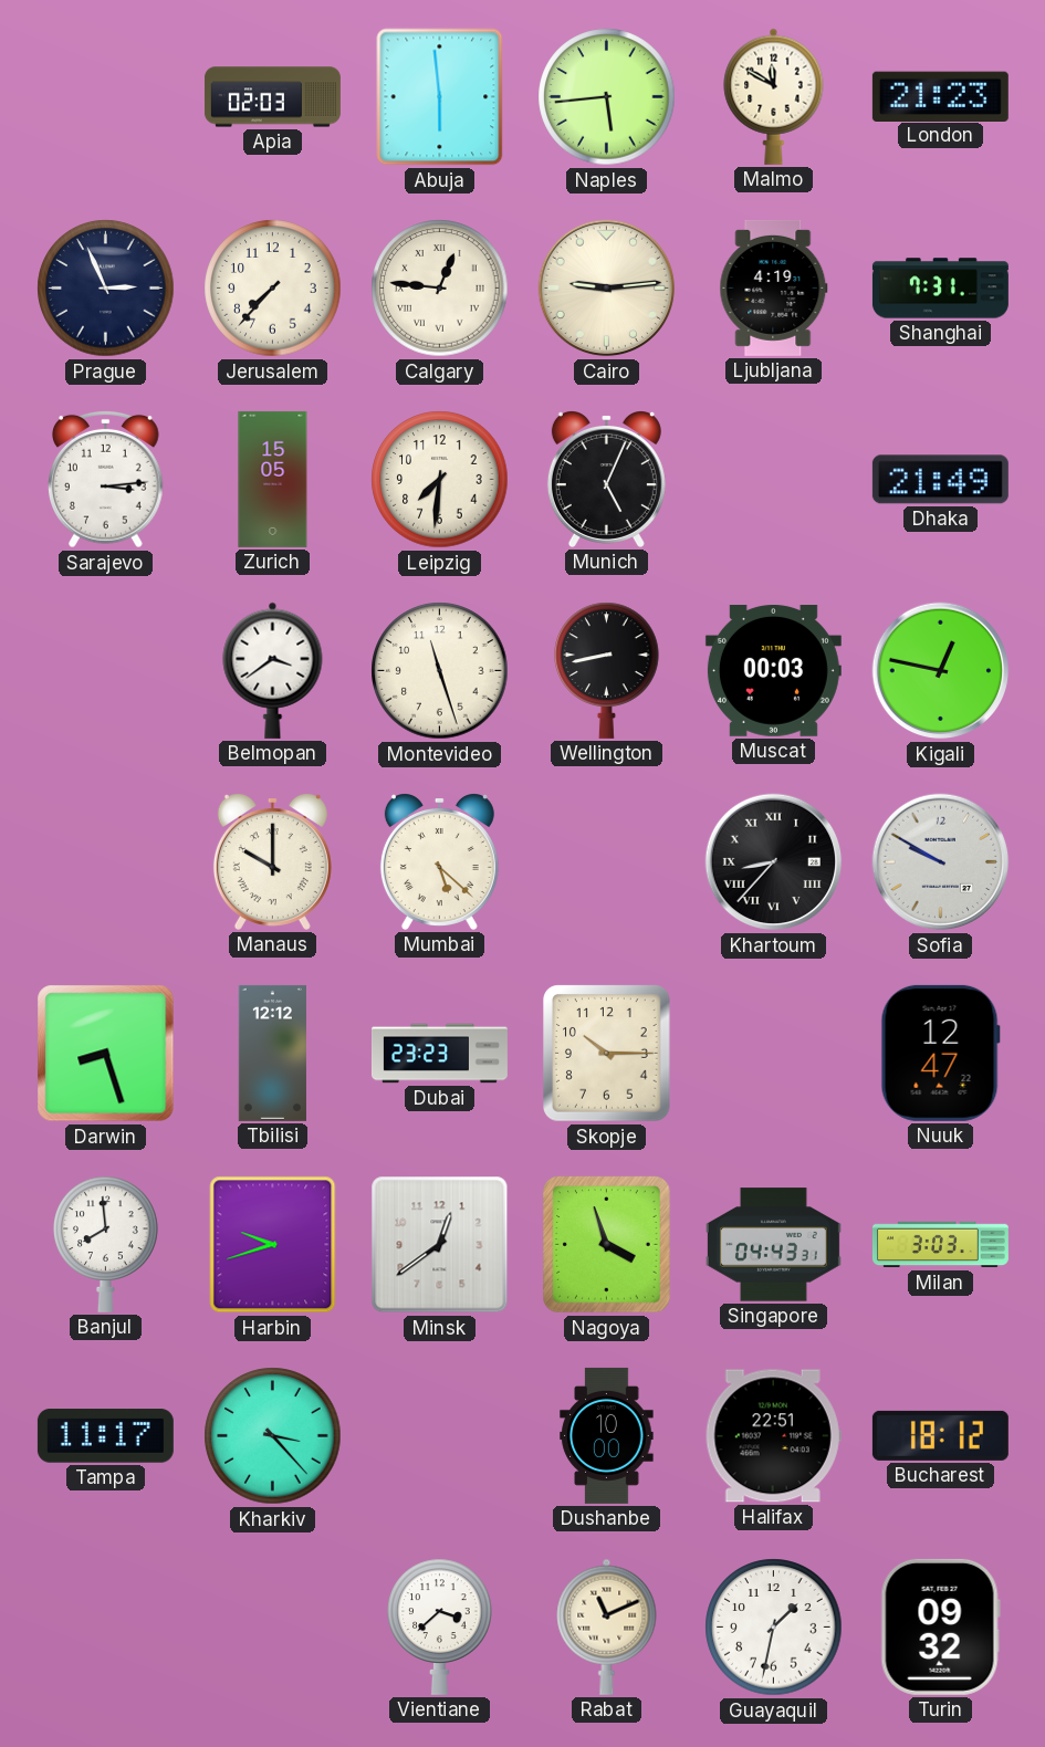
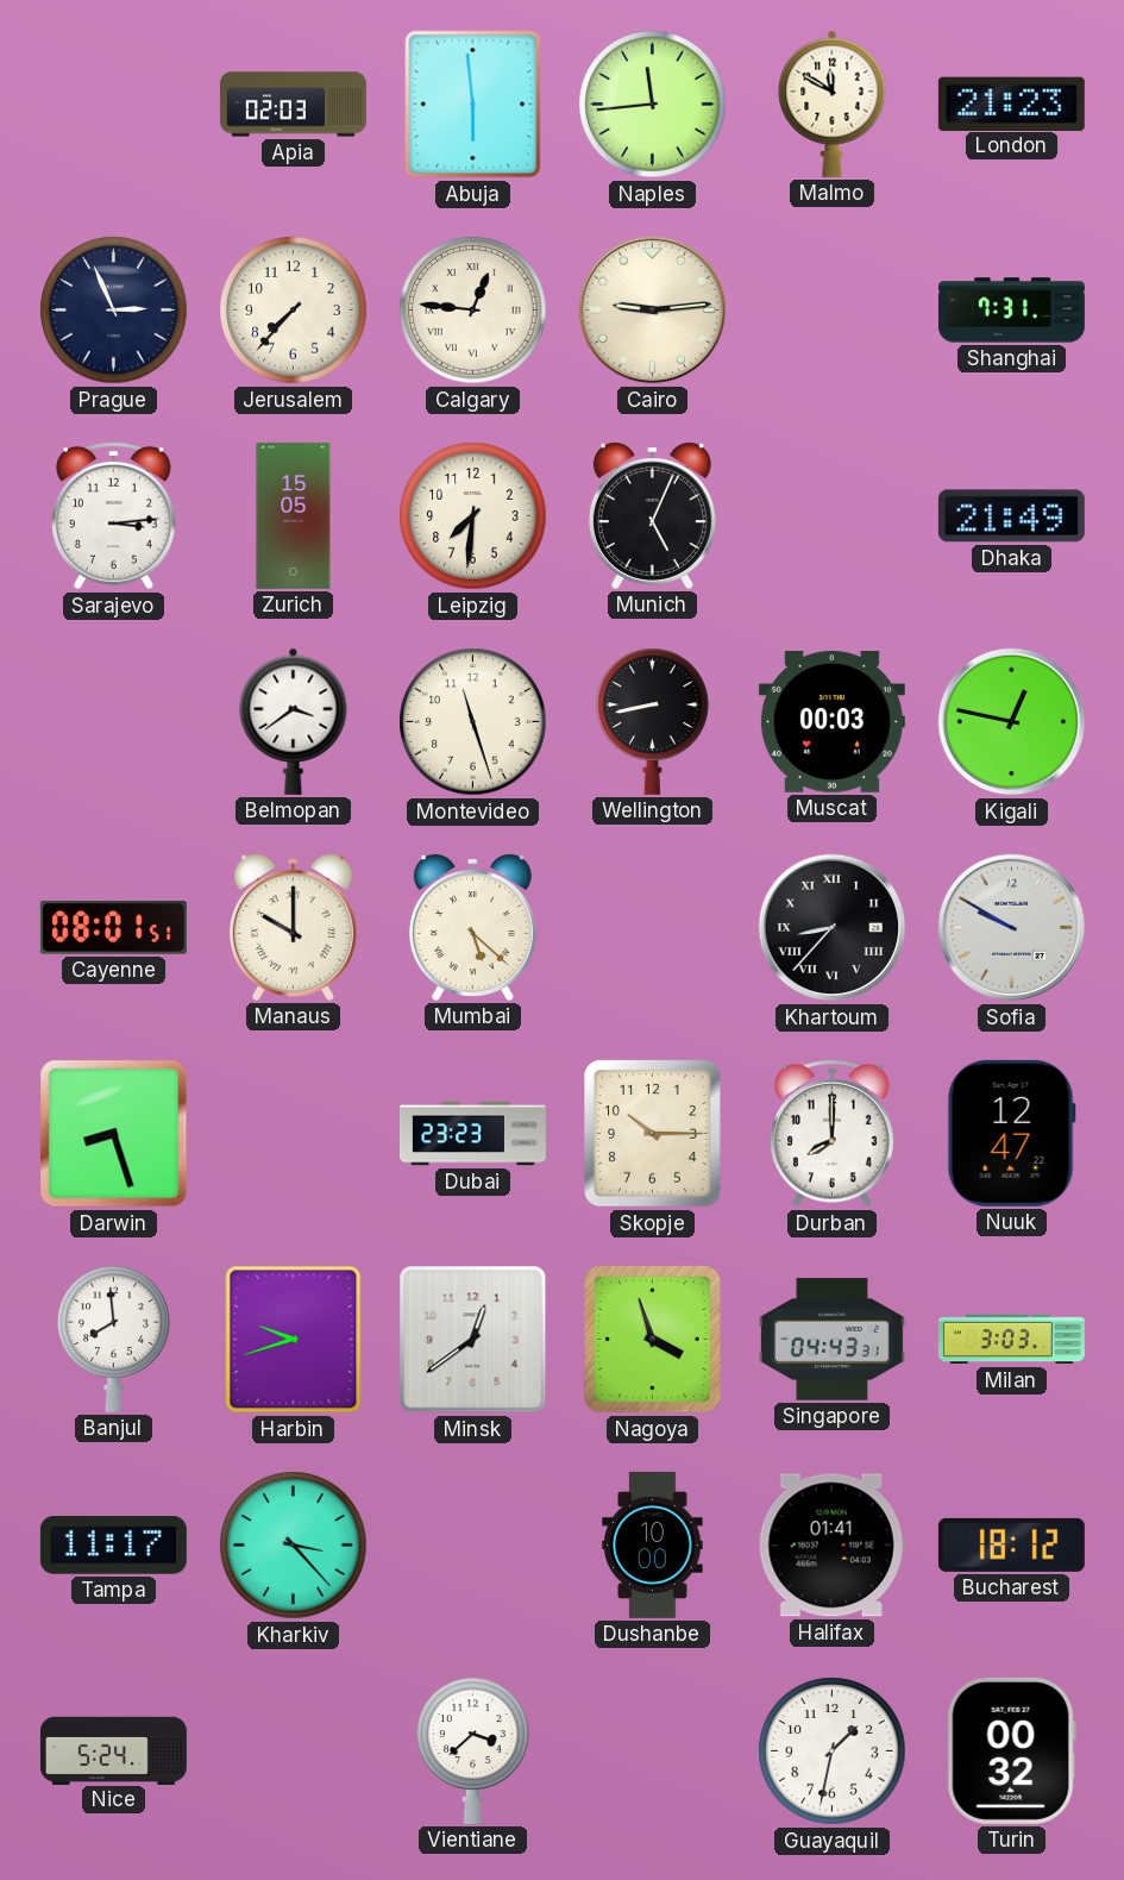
Naples: 5:44 -> 11:44
Ljubljana: 4:19 -> none
Cayenne: none -> 08:01
Tbilisi: 12:12 -> none
Durban: none -> 8:00
Halifax: 22:51 -> 01:41
Nice: none -> 5:24
Rabat: 11:11 -> none
Turin: 09:32 -> 00:32
